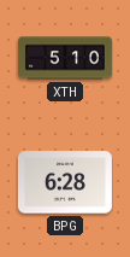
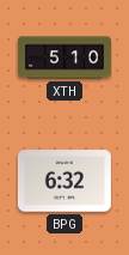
BPG: 6:28 -> 6:32
